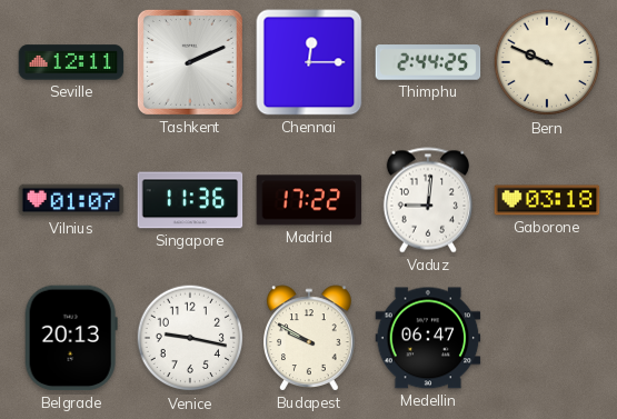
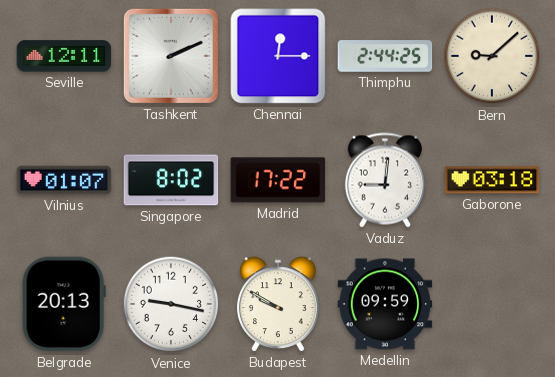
Bern: 9:49 -> 9:08
Singapore: 11:36 -> 8:02
Medellin: 06:47 -> 09:59
